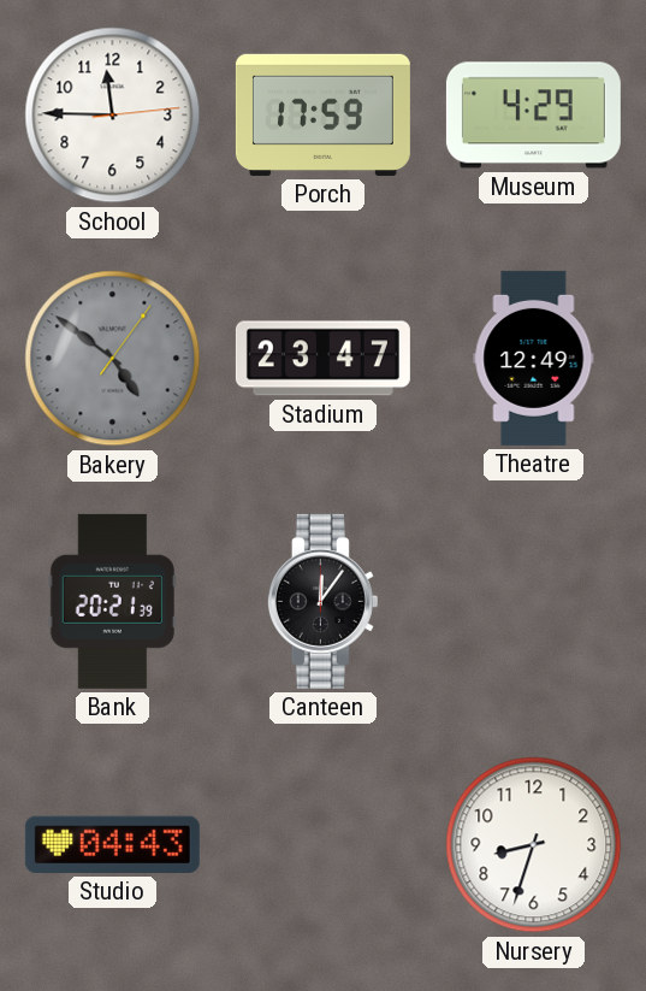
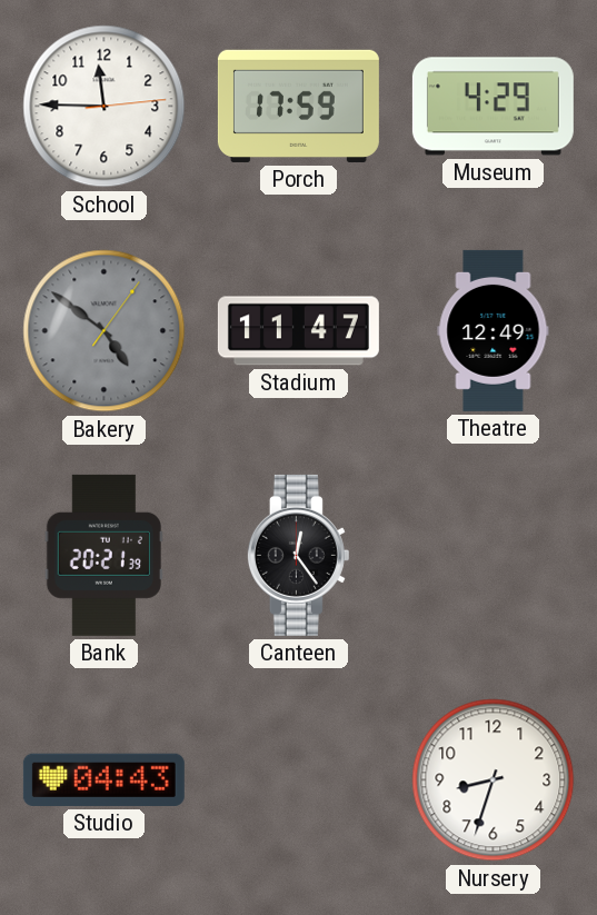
Stadium: 23:47 -> 11:47
Canteen: 12:06 -> 12:24
